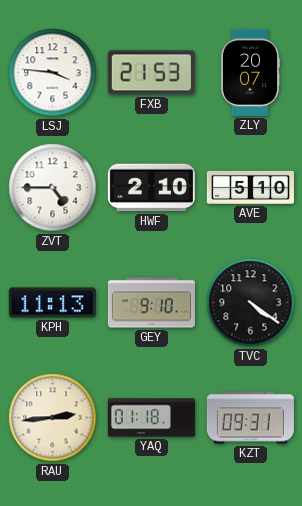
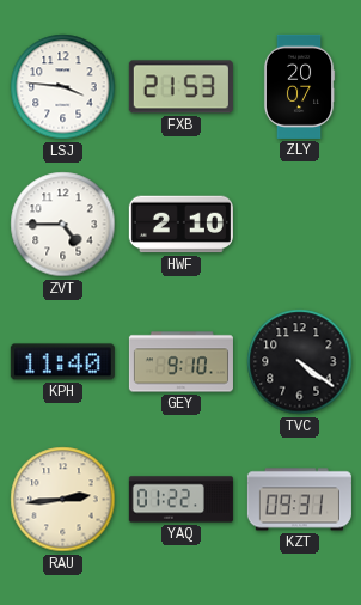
AVE: 5:10 -> none
KPH: 11:13 -> 11:40
YAQ: 01:18 -> 01:22
